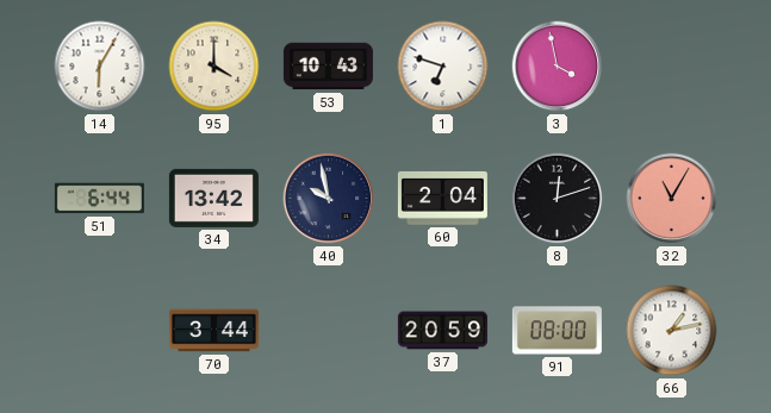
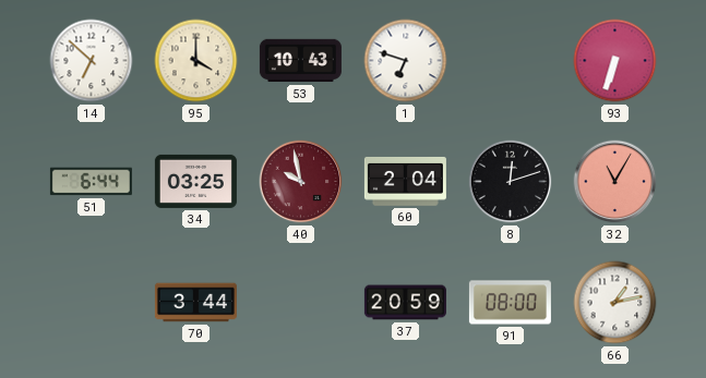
14: 6:05 -> 6:52
3: 3:58 -> none
93: none -> 6:33
34: 13:42 -> 03:25
40 dial: navy -> burgundy
